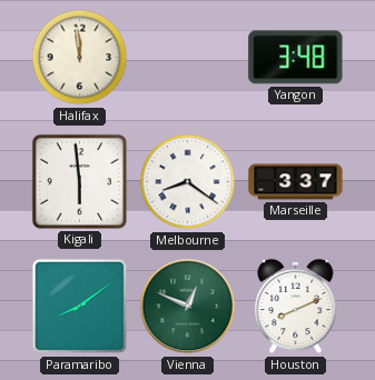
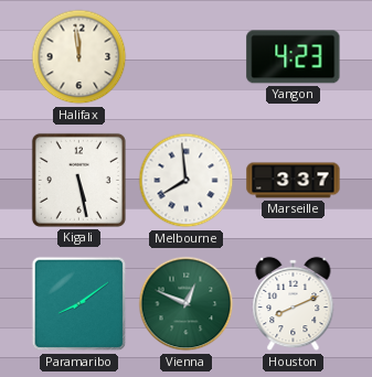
Yangon: 3:48 -> 4:23
Kigali: 5:59 -> 5:28
Melbourne: 8:21 -> 7:59
